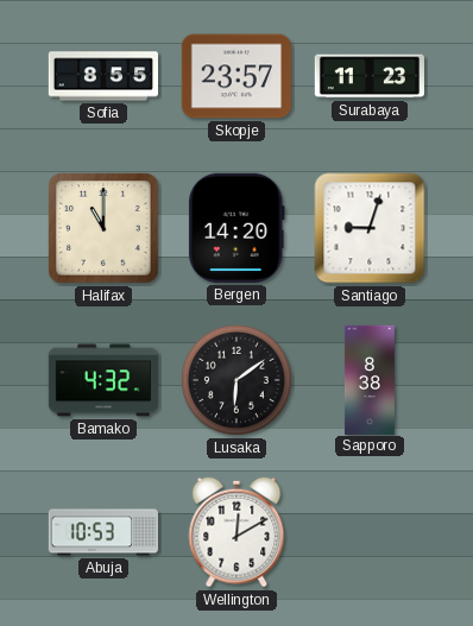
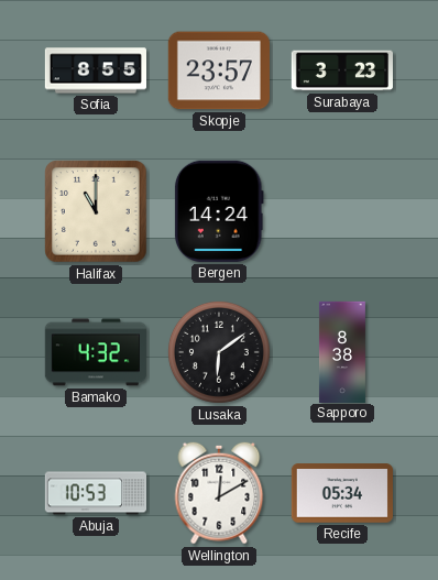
Surabaya: 11:23 -> 3:23
Bergen: 14:20 -> 14:24
Santiago: 9:03 -> none
Recife: none -> 05:34
